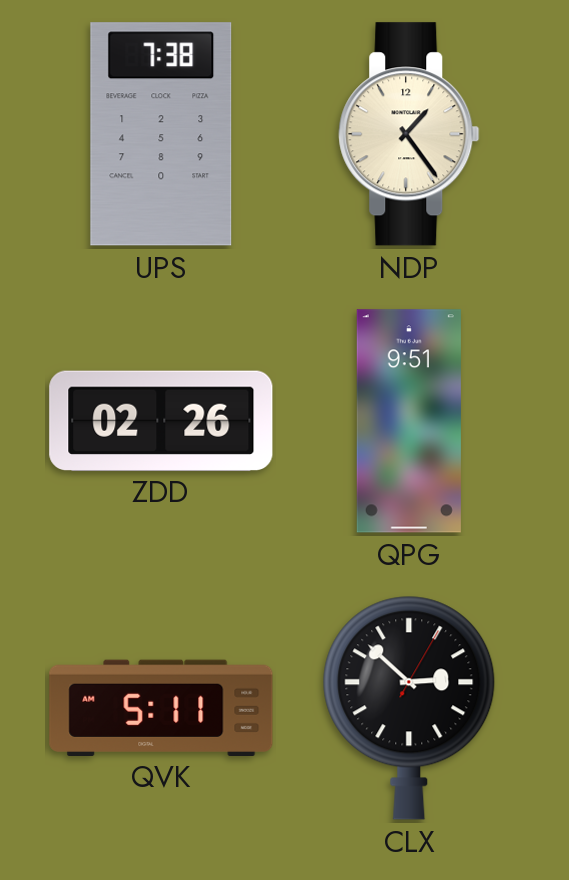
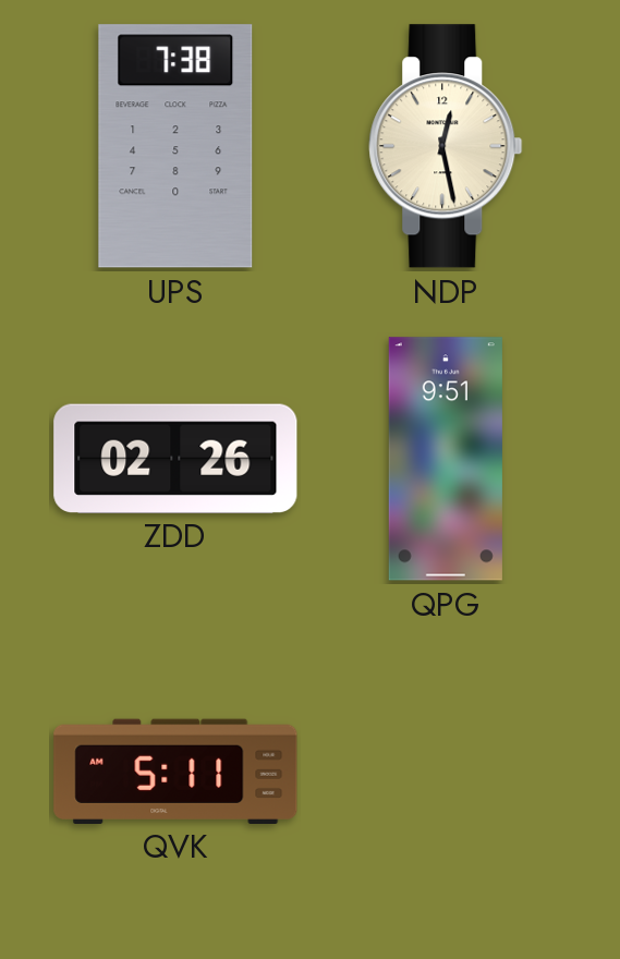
NDP: 1:24 -> 12:28
CLX: 2:52 -> none
